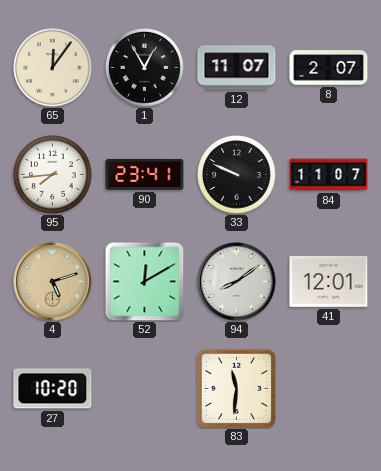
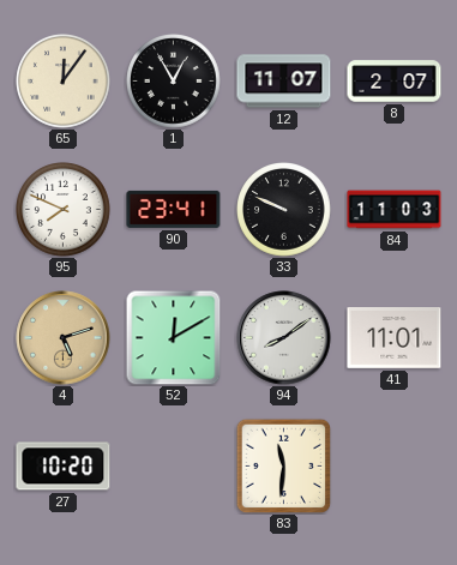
95: 7:44 -> 7:49
84: 11:07 -> 11:03
41: 12:01 -> 11:01
